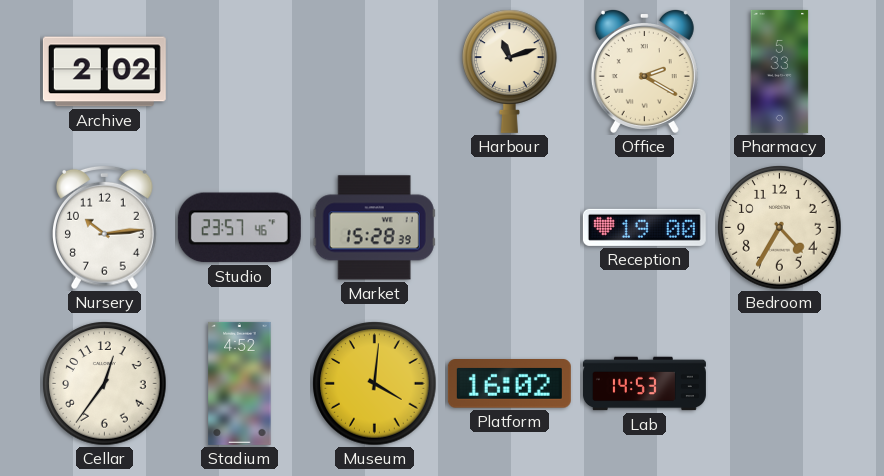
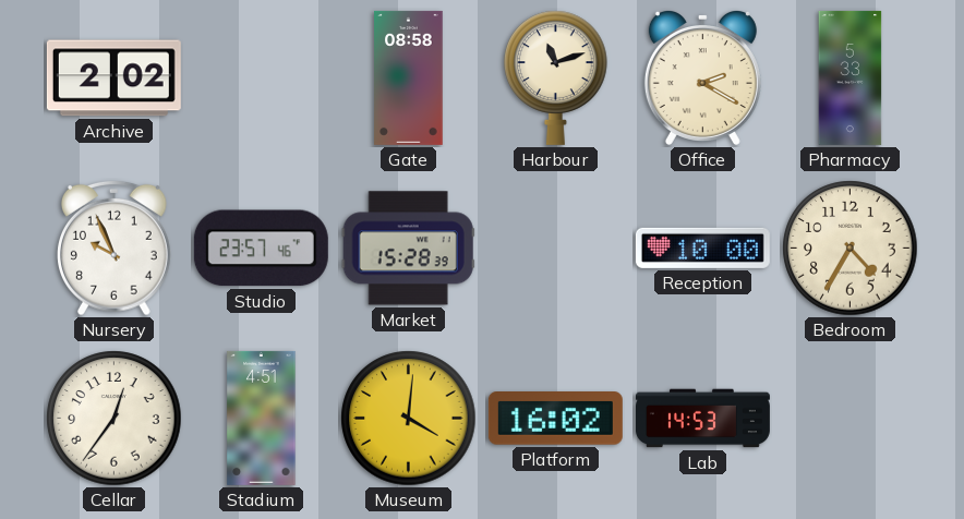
Gate: none -> 08:58
Nursery: 10:14 -> 9:56
Reception: 19:00 -> 10:00
Stadium: 4:52 -> 4:51
